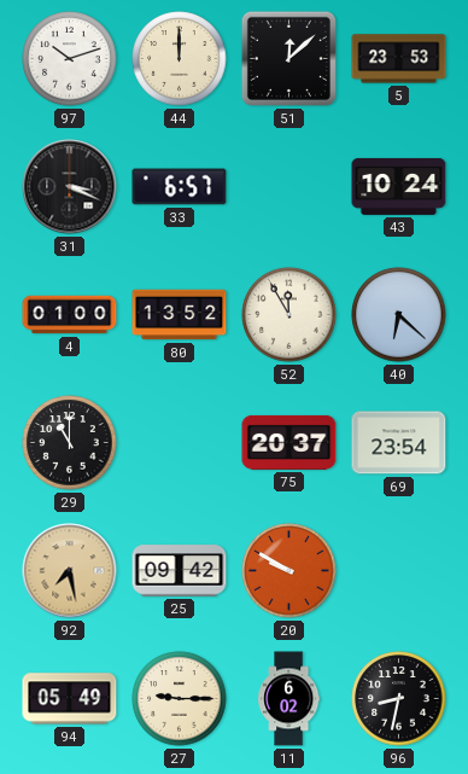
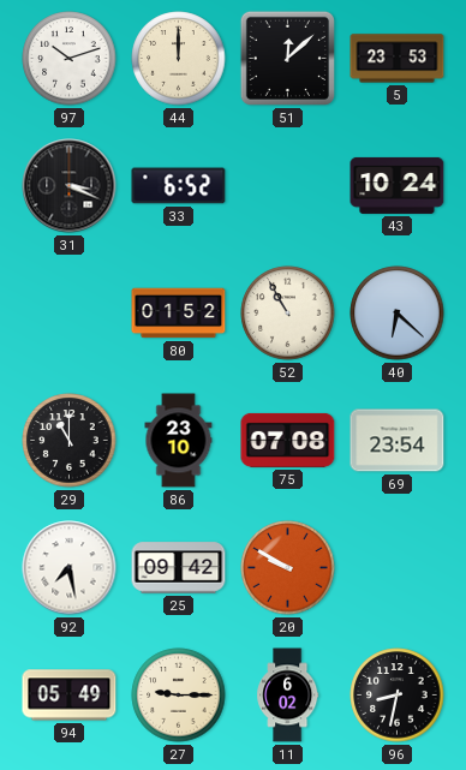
33: 6:57 -> 6:52
4: 01:00 -> none
80: 13:52 -> 01:52
52: 11:55 -> 10:55
86: none -> 23:10
75: 20:37 -> 07:08
92 dial: champagne -> white
